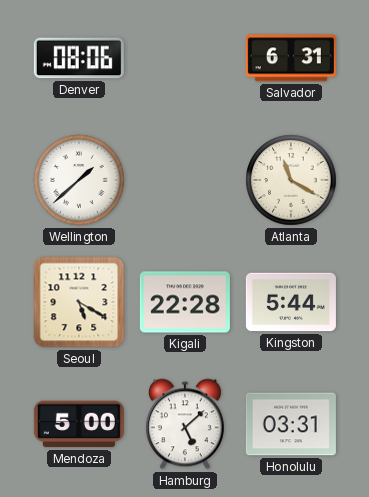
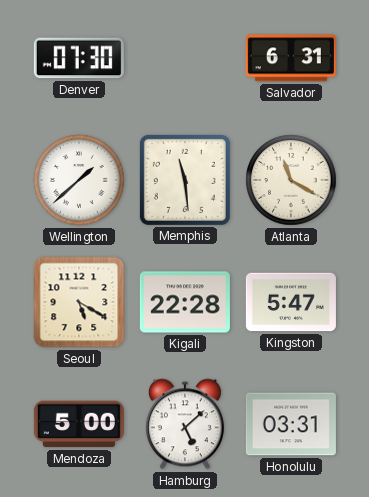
Denver: 08:06 -> 07:30
Memphis: none -> 11:29
Kingston: 5:44 -> 5:47
